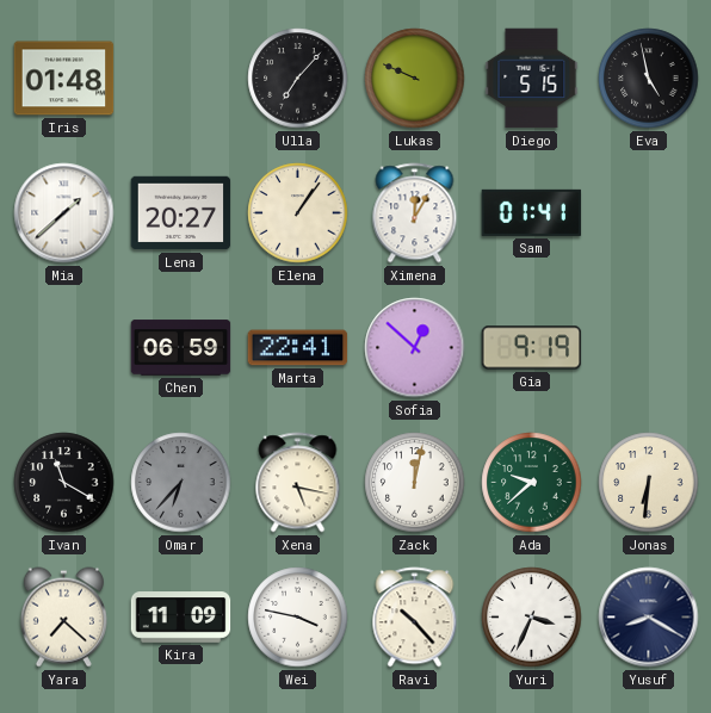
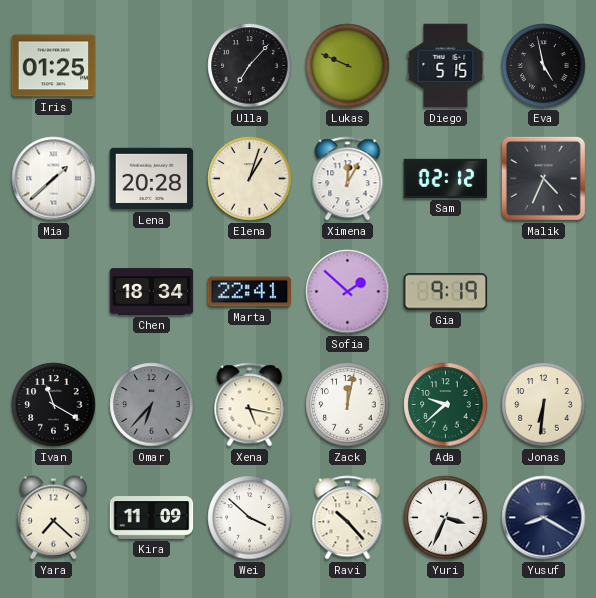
Iris: 01:48 -> 01:25
Lena: 20:27 -> 20:28
Elena: 1:06 -> 1:03
Sam: 01:41 -> 02:12
Malik: none -> 4:34
Chen: 06:59 -> 18:34
Sofia: 12:52 -> 1:52
Wei: 3:47 -> 3:52
